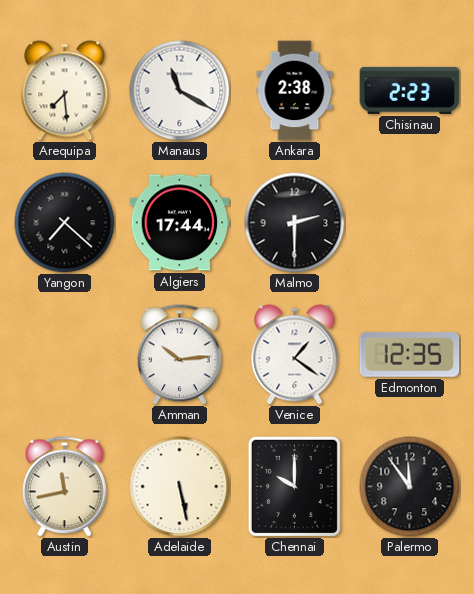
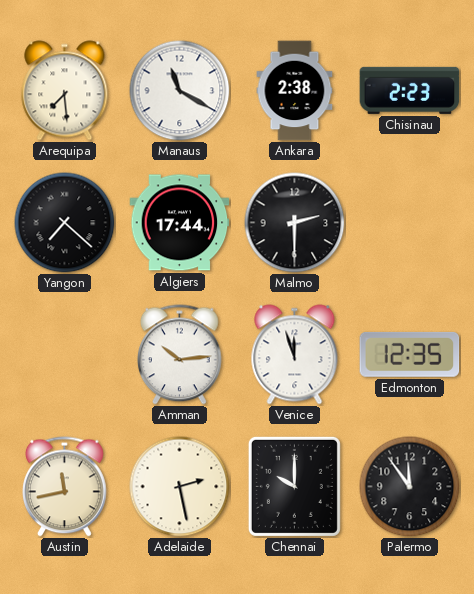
Venice: 1:21 -> 11:57
Adelaide: 5:28 -> 2:28
